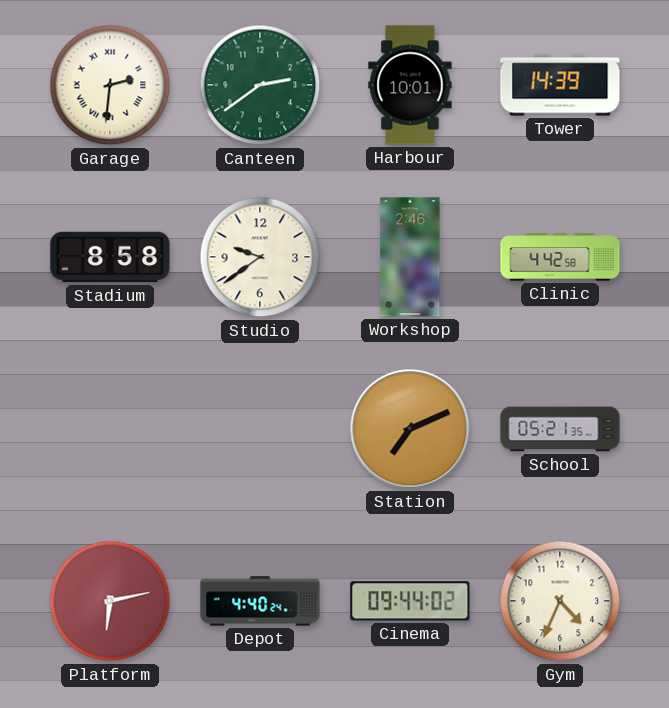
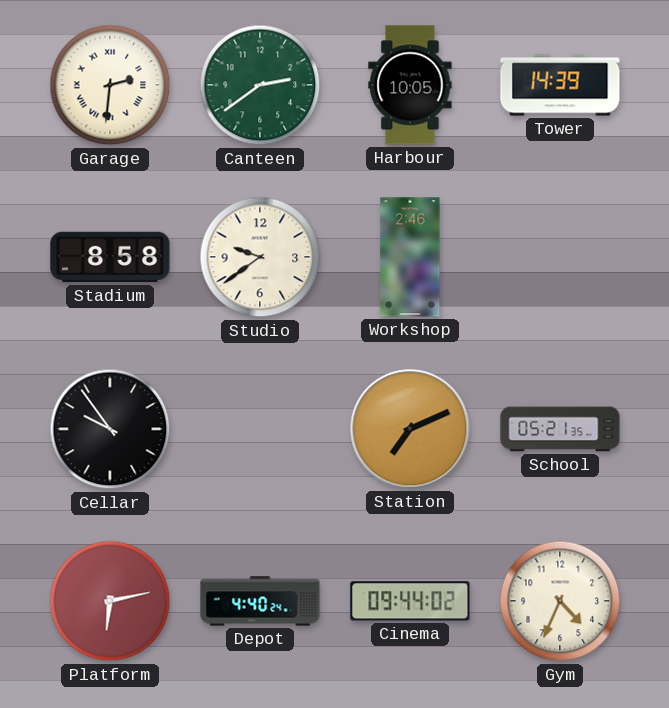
Harbour: 10:01 -> 10:05
Clinic: 4:42 -> none
Cellar: none -> 9:54
